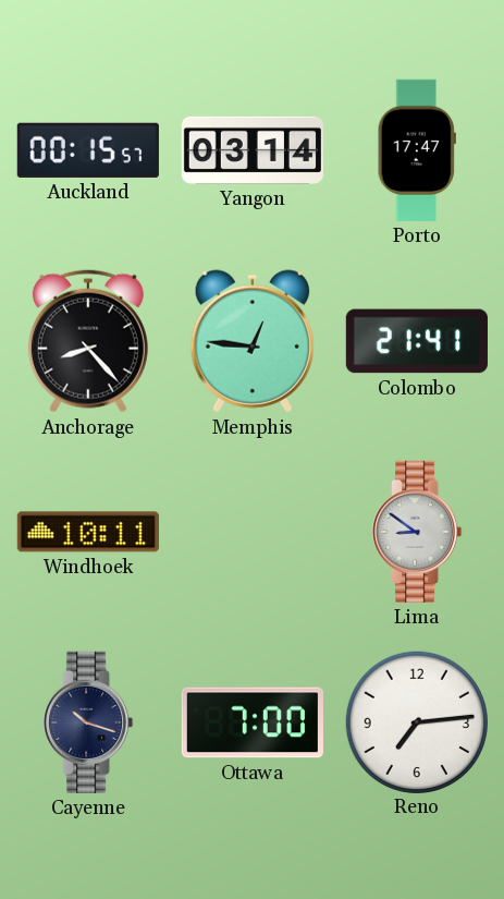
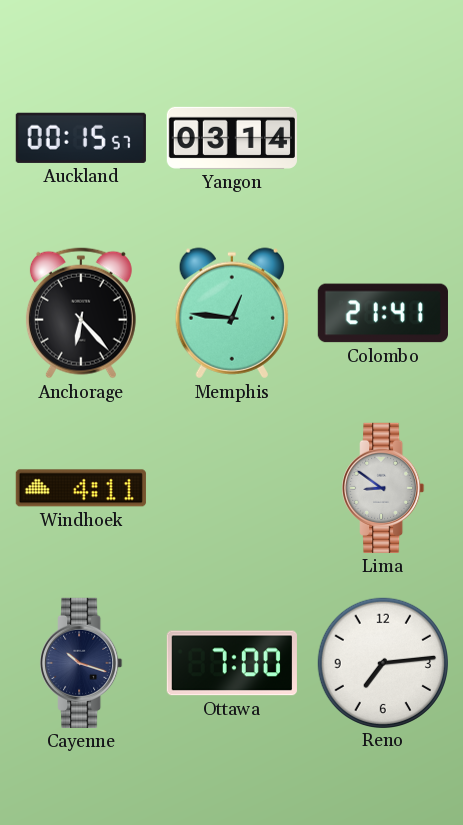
Porto: 17:47 -> none
Anchorage: 8:23 -> 6:23
Windhoek: 10:11 -> 4:11
